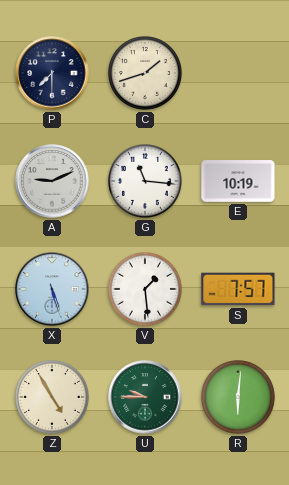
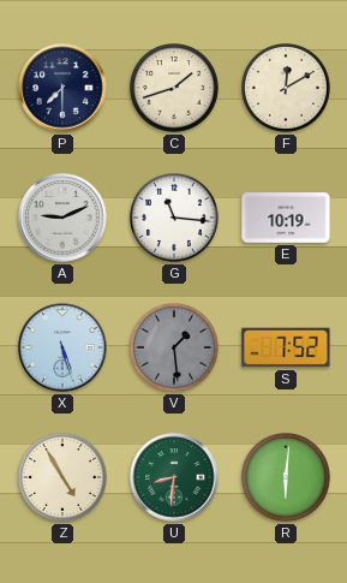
F: none -> 12:10
V dial: white -> grey
S: 7:57 -> 7:52
U: 9:45 -> 8:31
